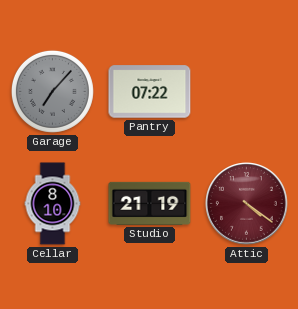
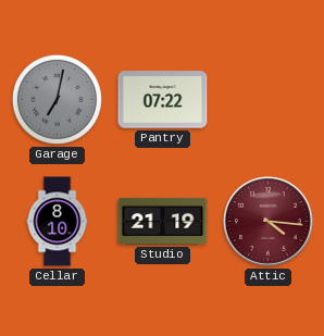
Garage: 7:07 -> 7:02
Attic: 4:21 -> 4:16
